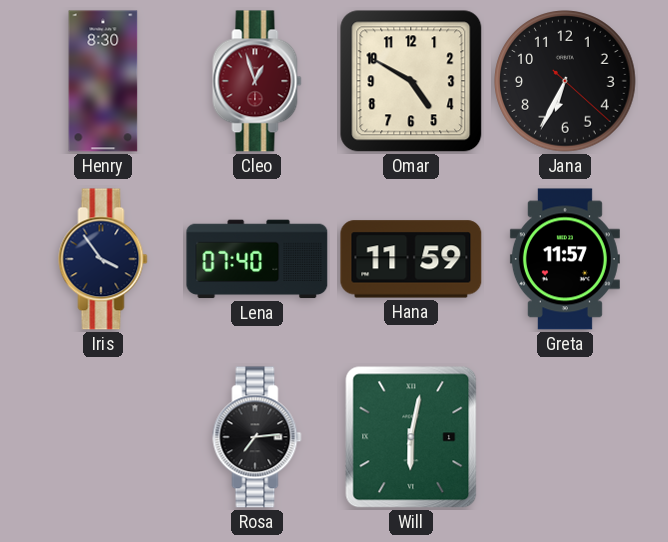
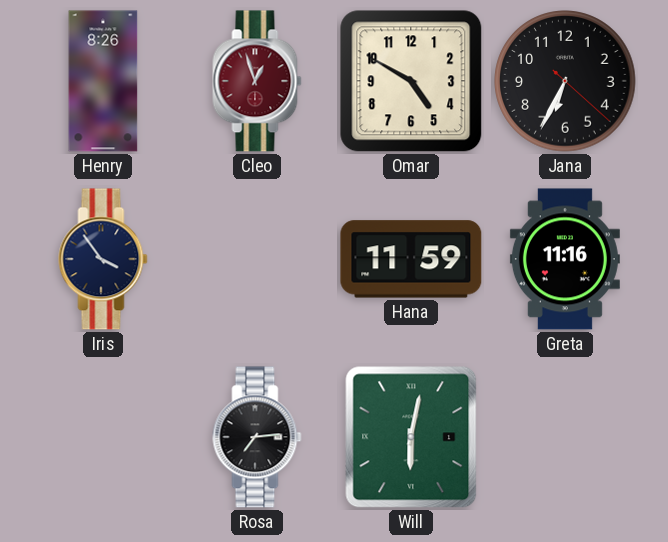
Henry: 8:30 -> 8:26
Lena: 07:40 -> none
Greta: 11:57 -> 11:16
